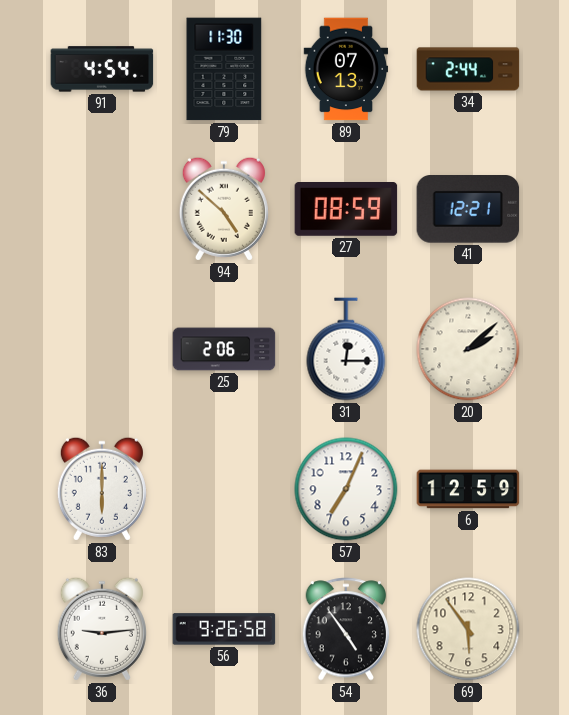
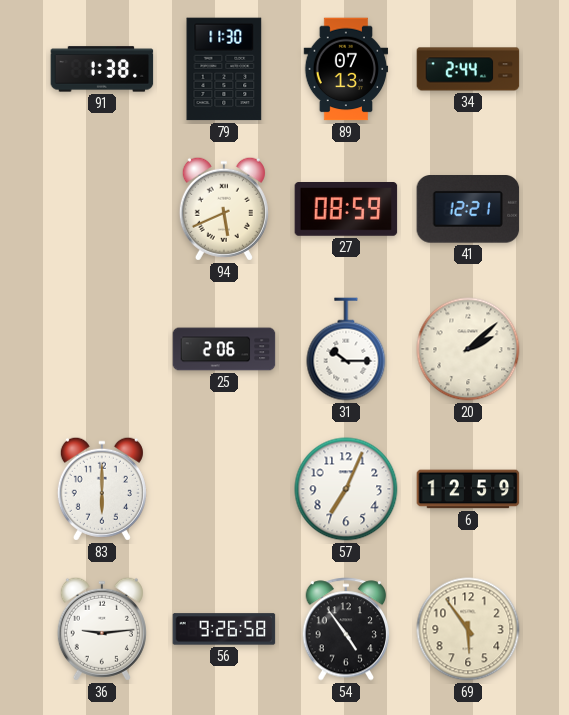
91: 4:54 -> 1:38
94: 4:52 -> 5:41
31: 12:15 -> 10:15
